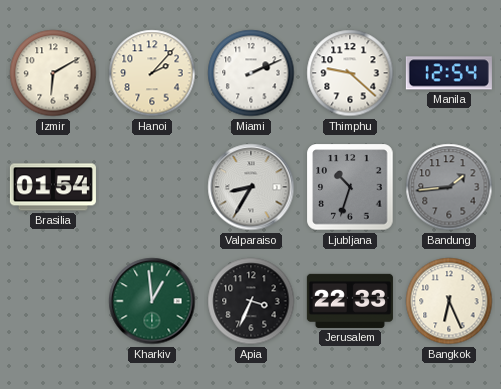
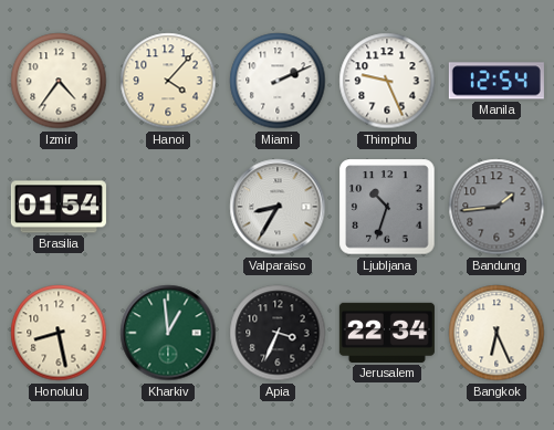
Izmir: 6:10 -> 4:36
Hanoi: 2:07 -> 4:07
Thimphu: 9:22 -> 9:26
Honolulu: none -> 8:28
Jerusalem: 22:33 -> 22:34
